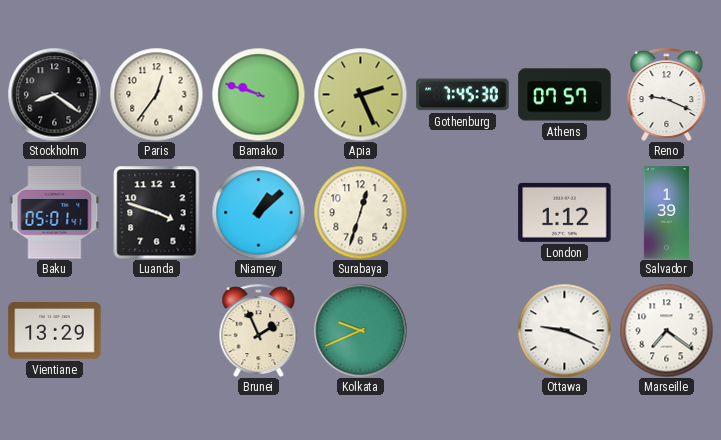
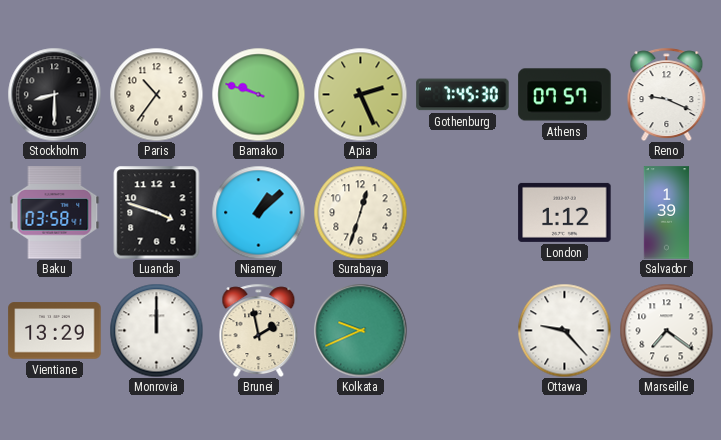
Stockholm: 8:21 -> 8:30
Paris: 12:36 -> 10:36
Baku: 05:01 -> 03:58
Monrovia: none -> 12:00
Brunei: 1:56 -> 1:58
Ottawa: 9:19 -> 9:23
